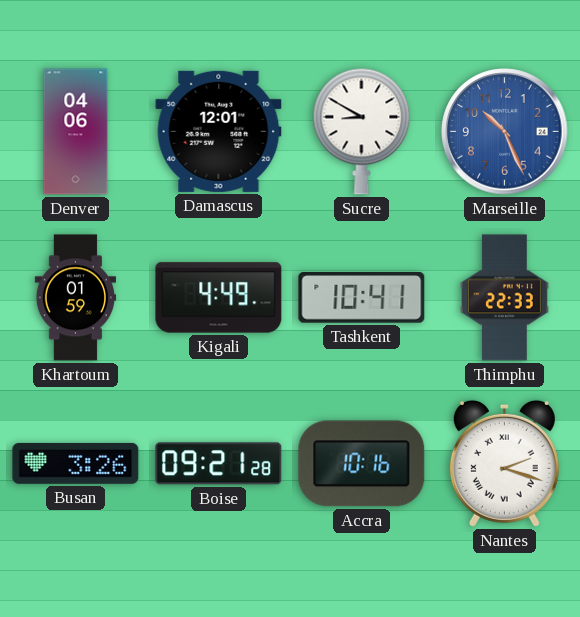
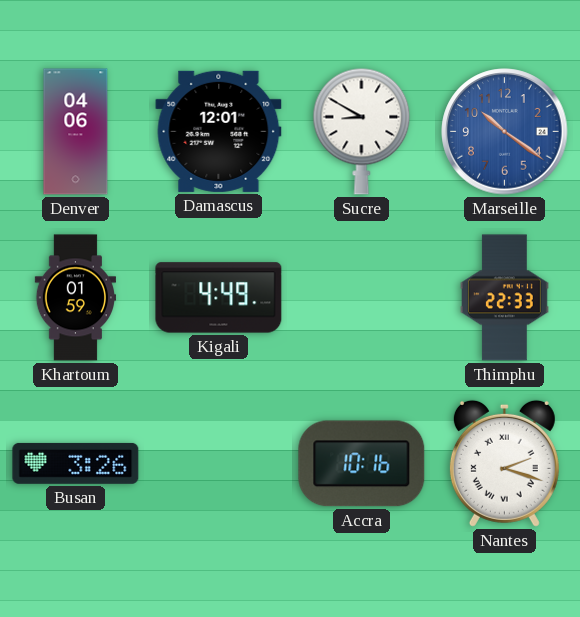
Marseille: 10:26 -> 10:21
Tashkent: 10:41 -> none
Boise: 09:21 -> none
